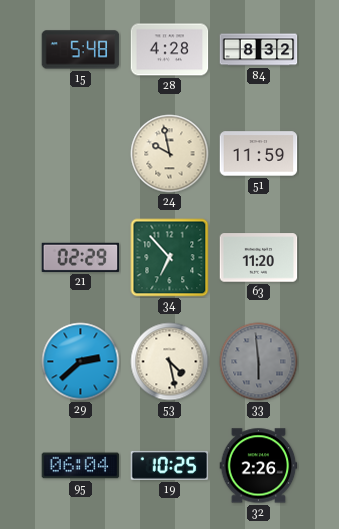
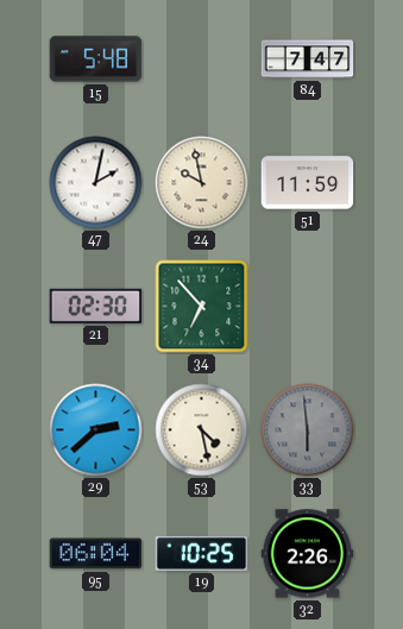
28: 4:28 -> none
84: 8:32 -> 7:47
47: none -> 2:02
21: 02:29 -> 02:30
63: 11:20 -> none
